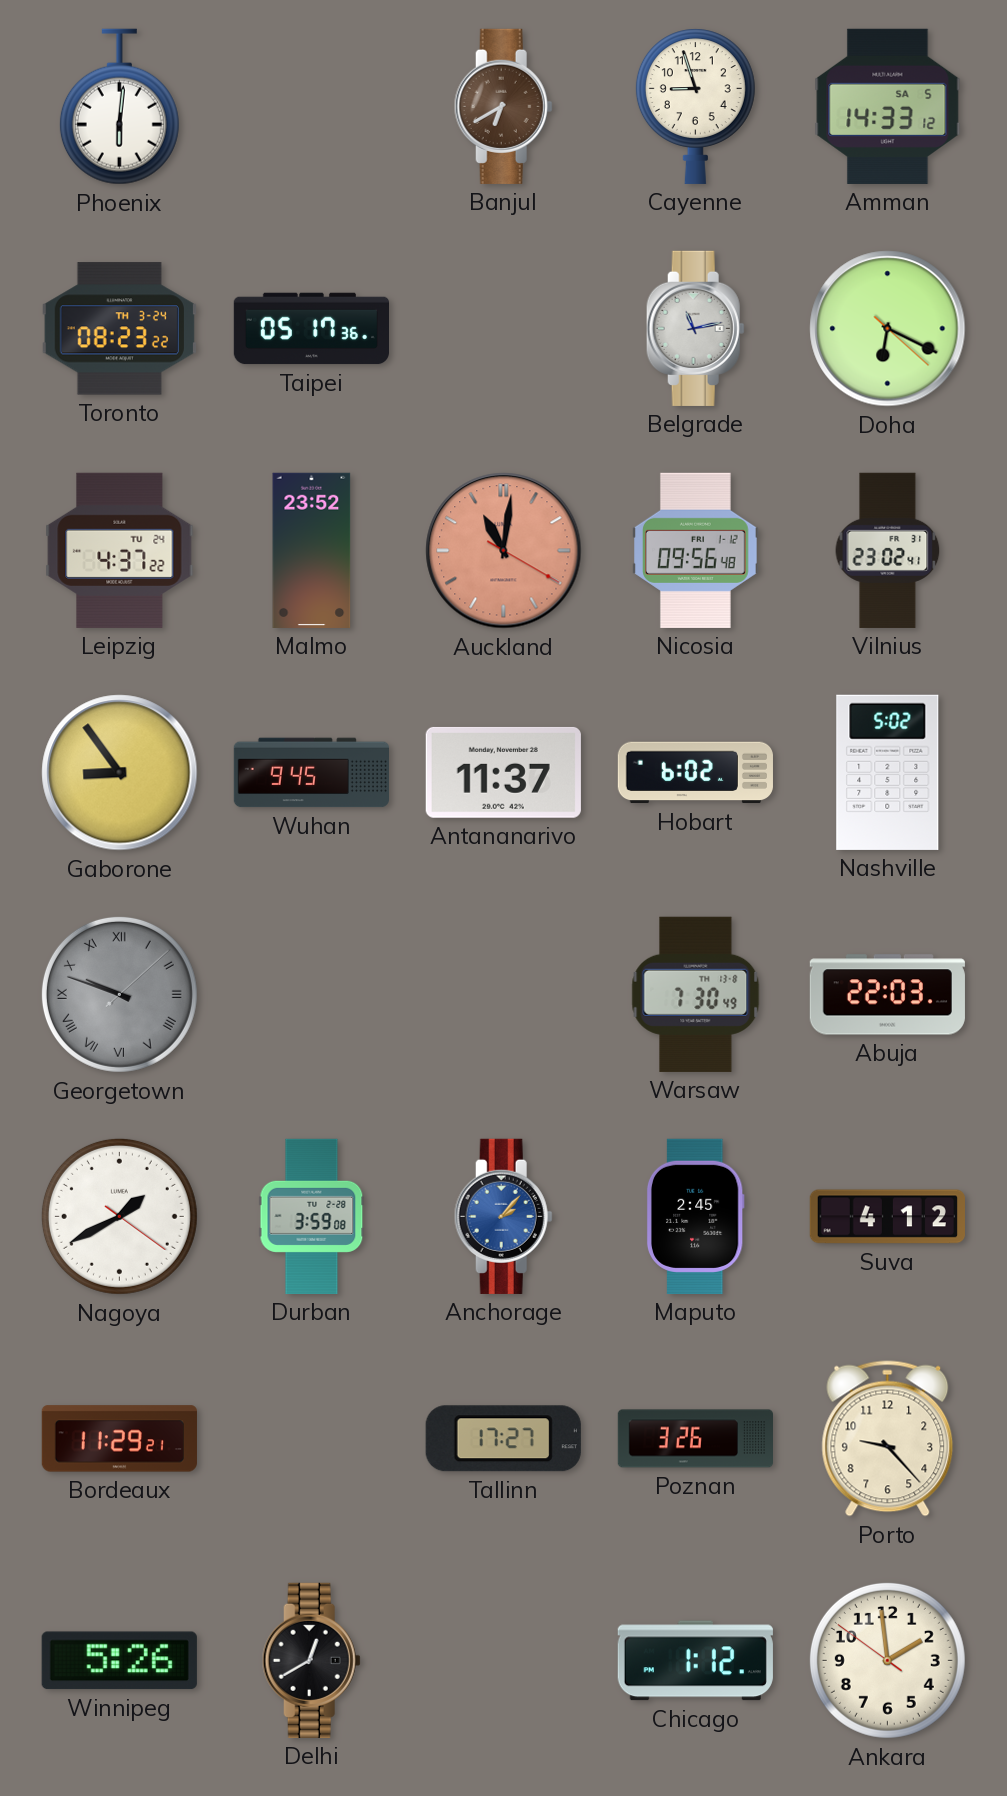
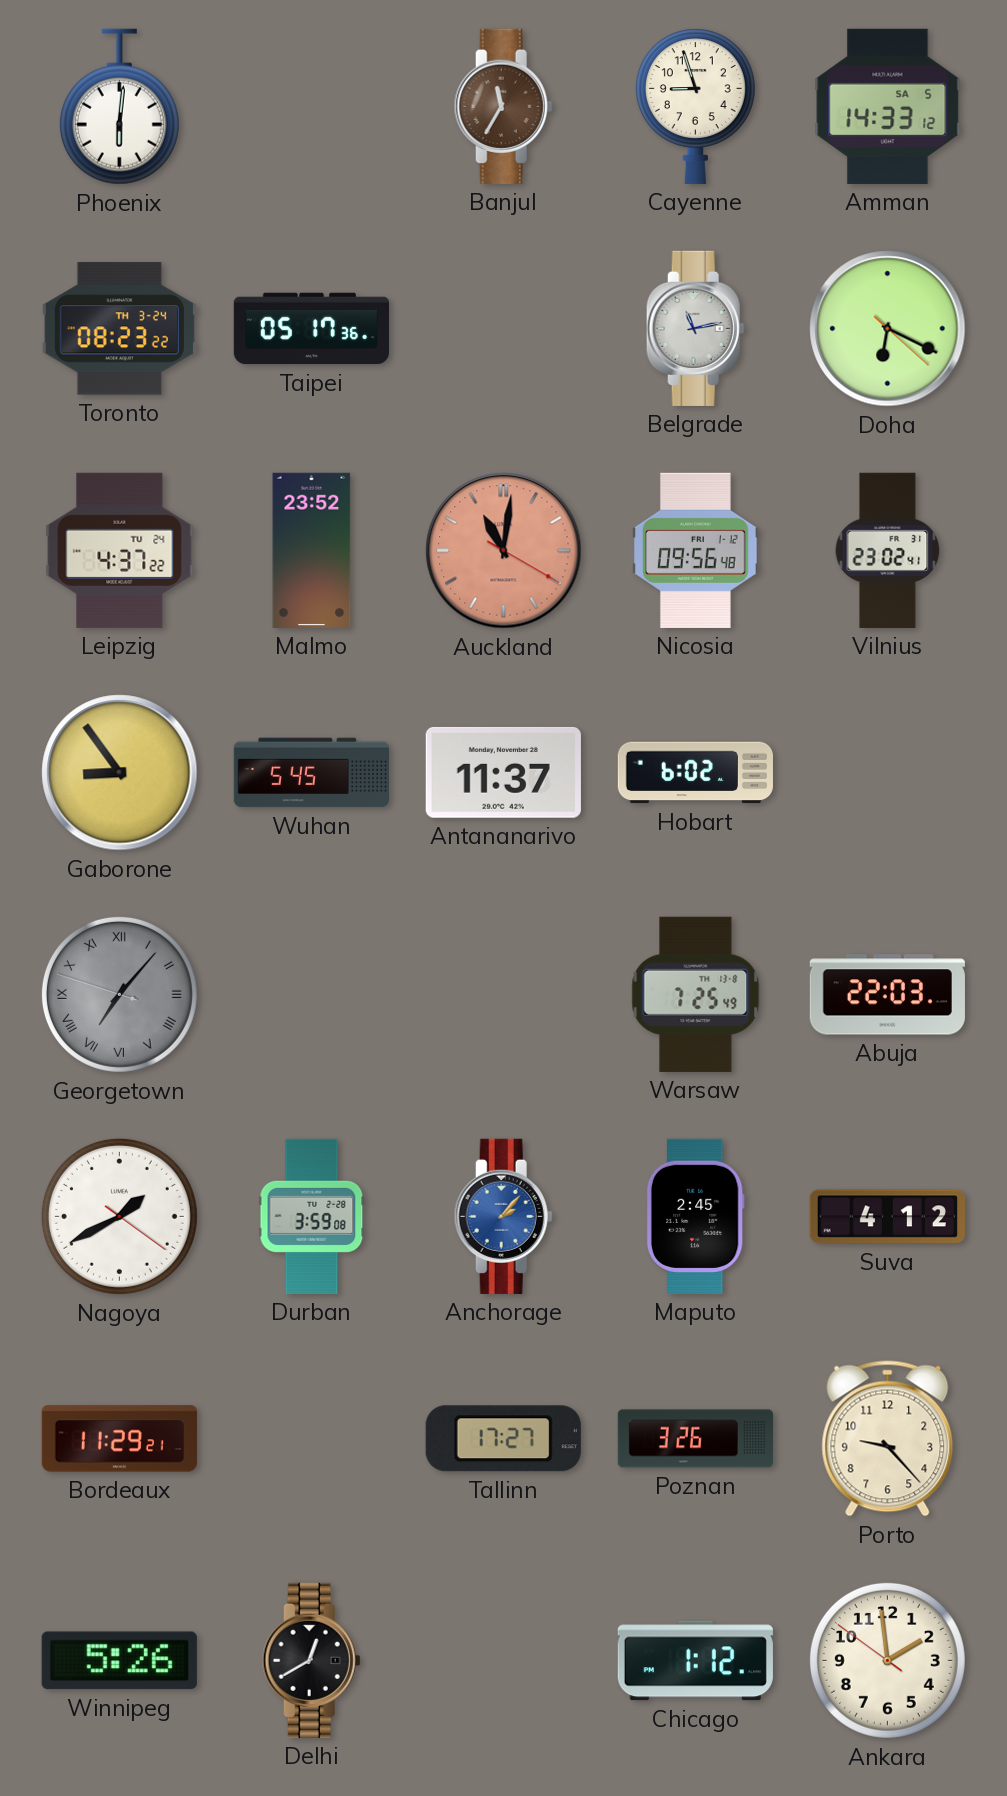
Banjul: 6:40 -> 11:35
Wuhan: 9:45 -> 5:45
Nashville: 5:02 -> none
Georgetown: 9:48 -> 7:06
Warsaw: 7:30 -> 7:25
